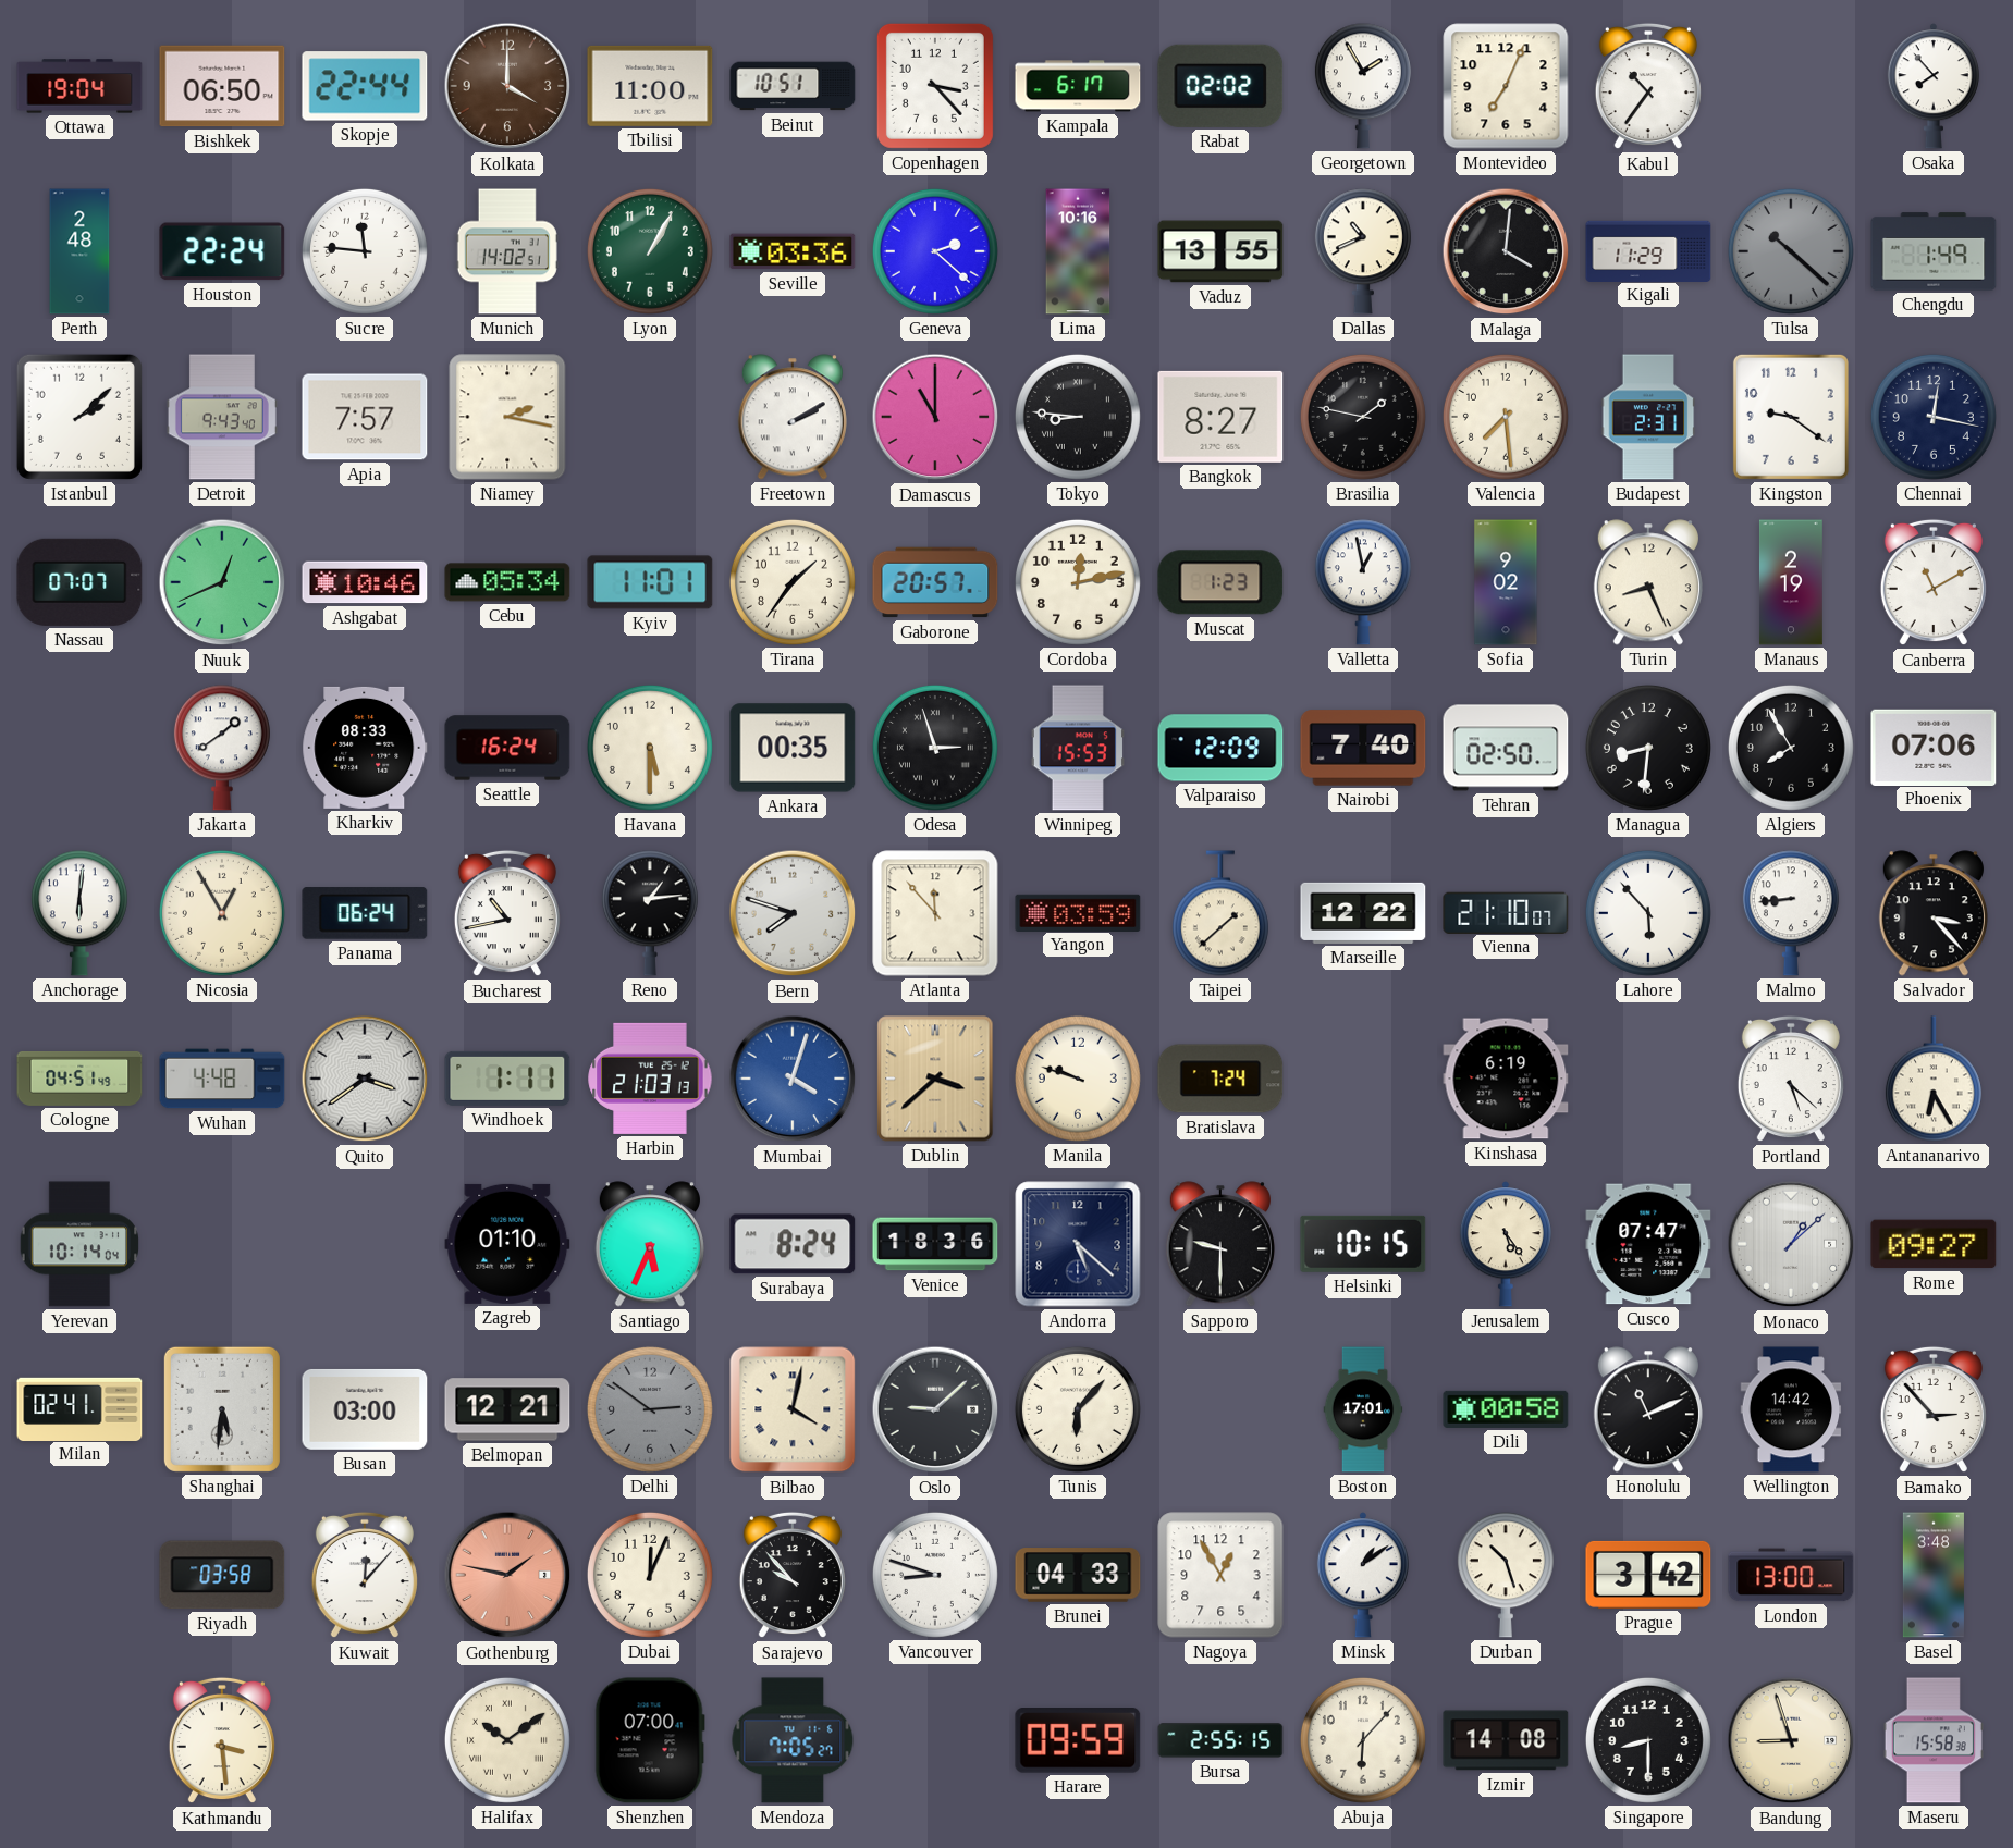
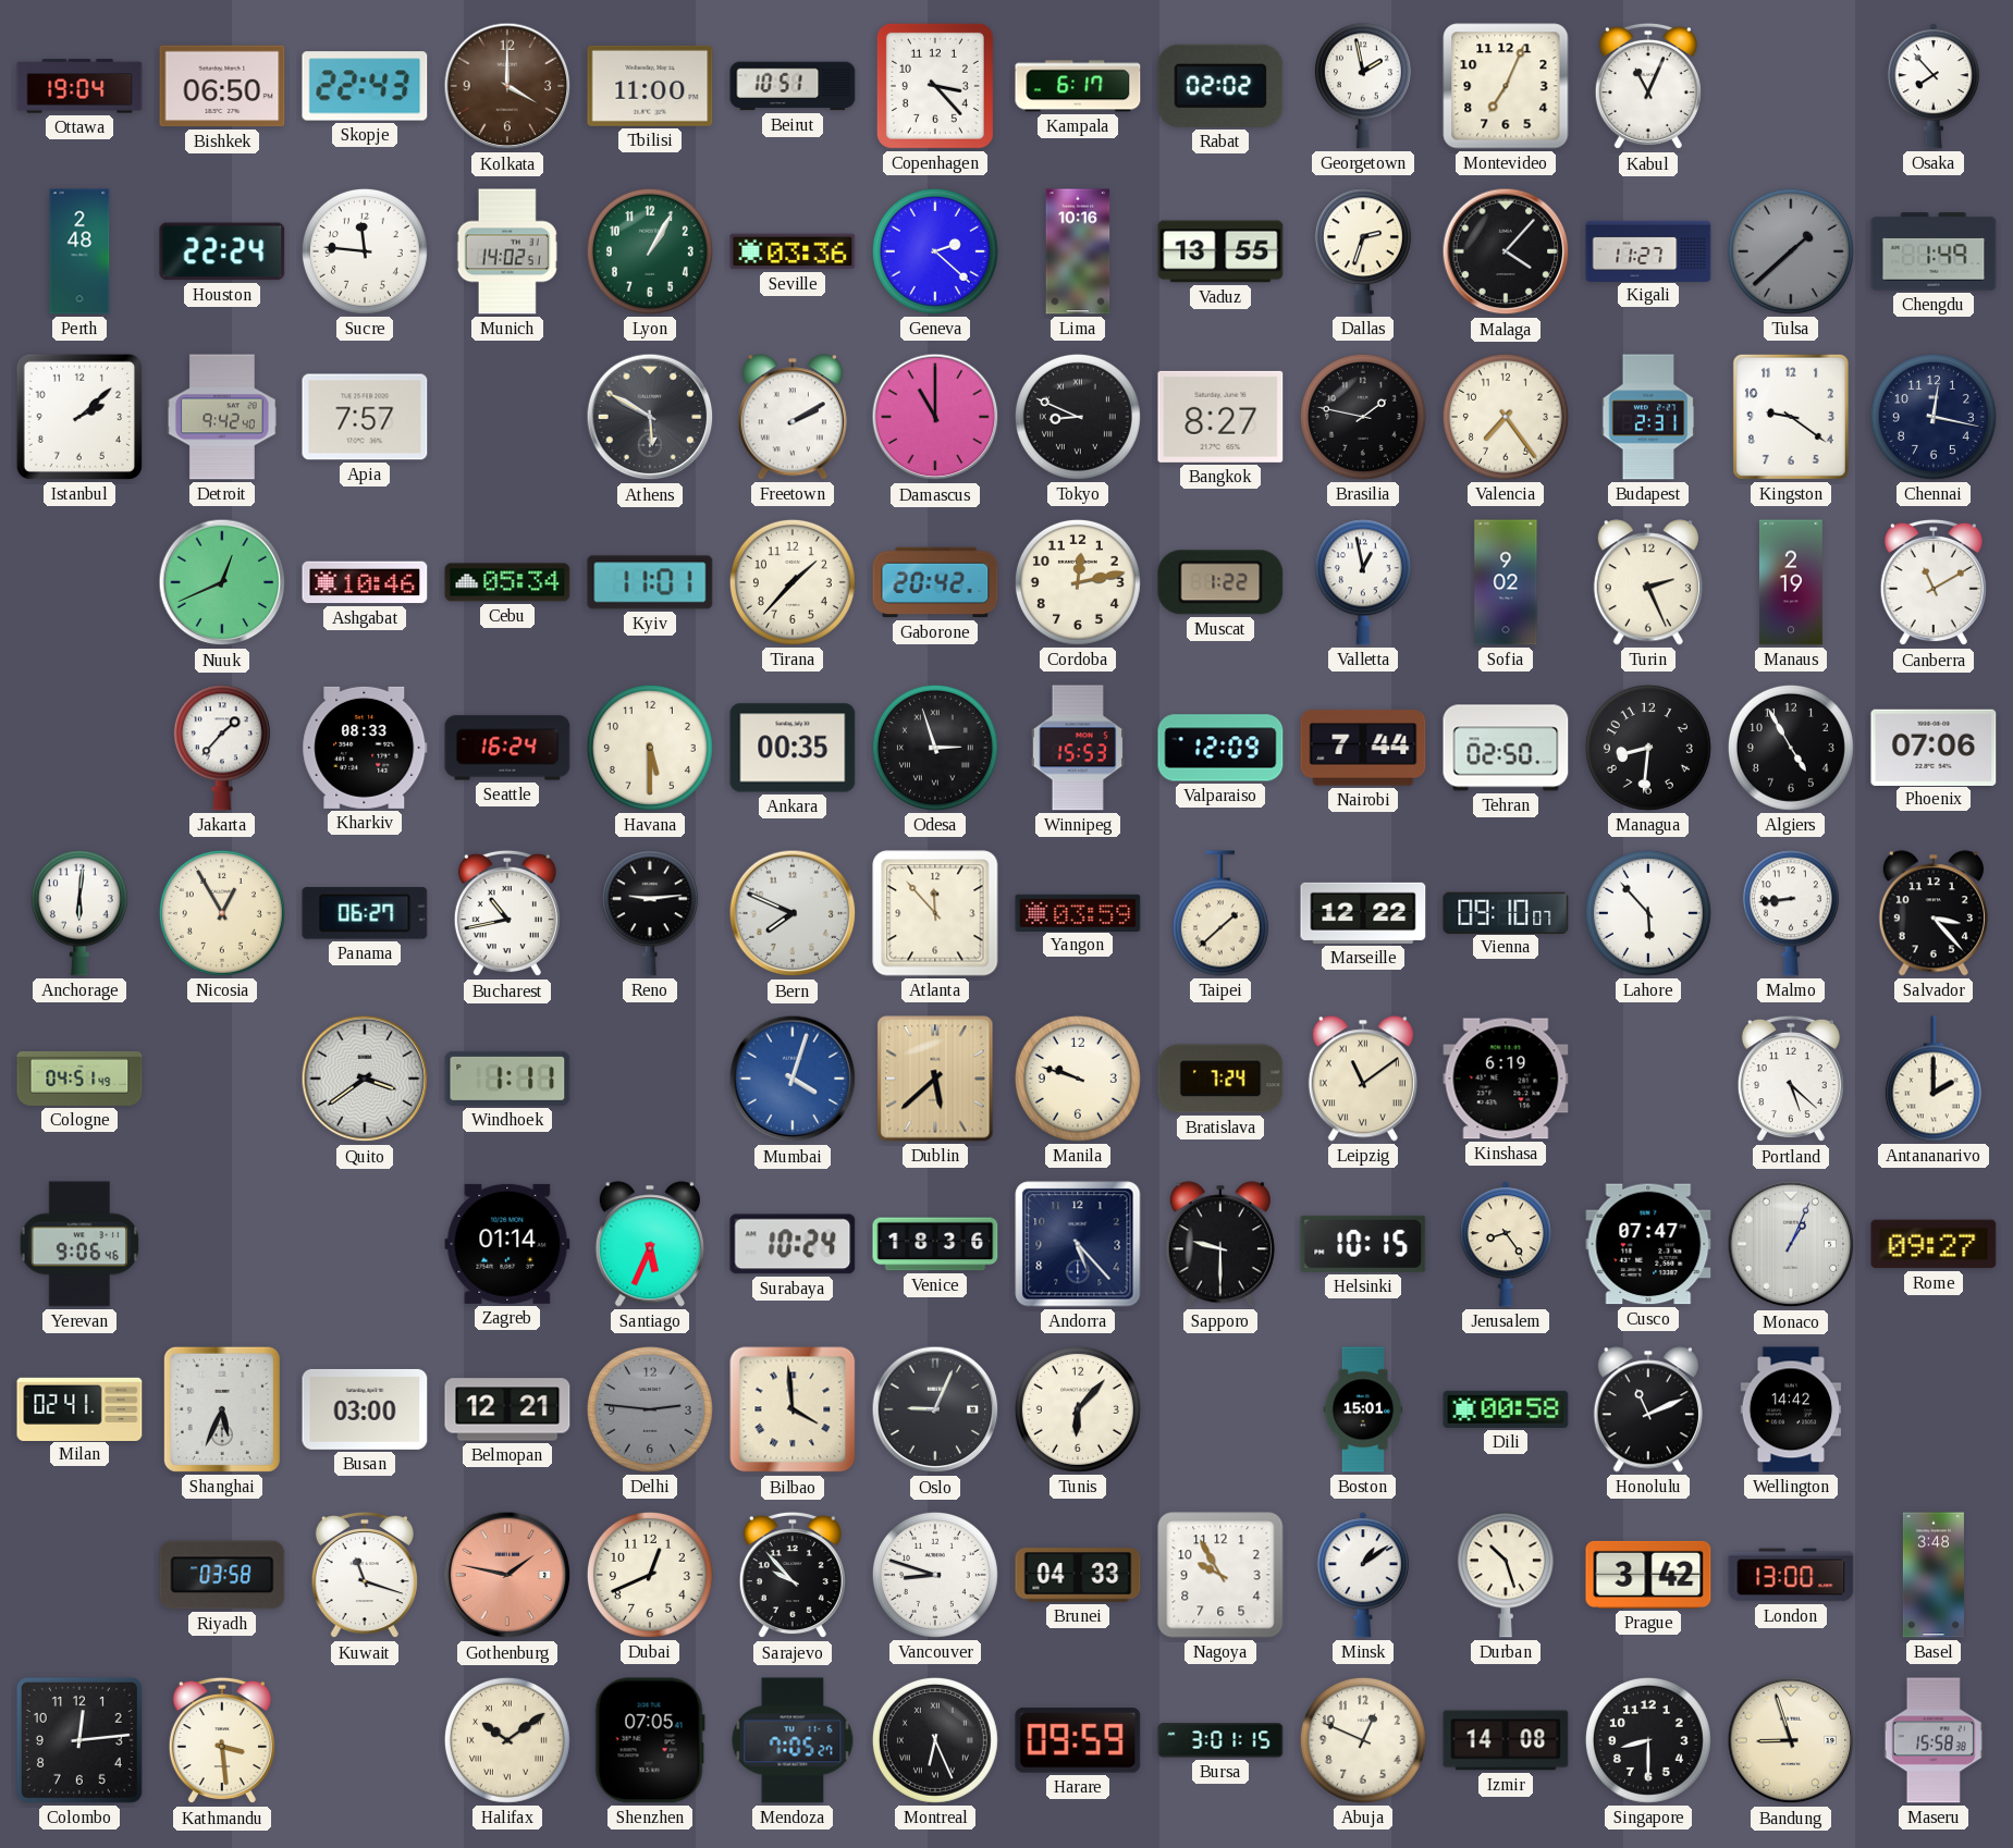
Skopje: 22:44 -> 22:43
Georgetown: 1:55 -> 1:58
Kabul: 10:36 -> 11:04
Dallas: 10:41 -> 2:33
Malaga: 4:01 -> 4:07
Kigali: 11:29 -> 11:27
Tulsa: 10:22 -> 1:38
Detroit: 9:43 -> 9:42
Niamey: 2:17 -> none
Athens: none -> 5:50
Tokyo: 8:46 -> 8:49
Valencia: 7:29 -> 7:24
Nassau: 07:07 -> none
Tirana: 1:36 -> 1:37
Gaborone: 20:57 -> 20:42
Muscat: 1:23 -> 1:22
Turin: 8:26 -> 2:26
Jakarta: 1:39 -> 1:37
Nairobi: 7:40 -> 7:44
Algiers: 7:55 -> 4:55
Panama: 06:24 -> 06:27
Reno: 1:14 -> 9:14
Bern: 7:48 -> 7:49
Vienna: 21:10 -> 09:10
Wuhan: 4:48 -> none
Harbin: 21:03 -> none
Dublin: 3:38 -> 5:38
Leipzig: none -> 11:09
Antananarivo: 6:25 -> 2:00
Yerevan: 10:14 -> 9:06
Zagreb: 01:10 -> 01:14
Surabaya: 8:24 -> 10:24
Andorra: 5:22 -> 5:23
Jerusalem: 5:24 -> 8:24
Monaco: 1:08 -> 1:04
Shanghai: 5:31 -> 5:34
Delhi: 2:51 -> 2:46
Bilbao: 4:02 -> 3:59
Oslo: 9:08 -> 9:04
Boston: 17:01 -> 15:01
Bamako: 2:53 -> none
Kuwait: 12:07 -> 11:18
Dubai: 12:04 -> 12:41
Nagoya: 12:55 -> 9:55
Colombo: none -> 12:14
Shenzhen: 07:00 -> 07:05
Montreal: none -> 6:26
Bursa: 2:55 -> 3:01
Abuja: 6:07 -> 12:49
